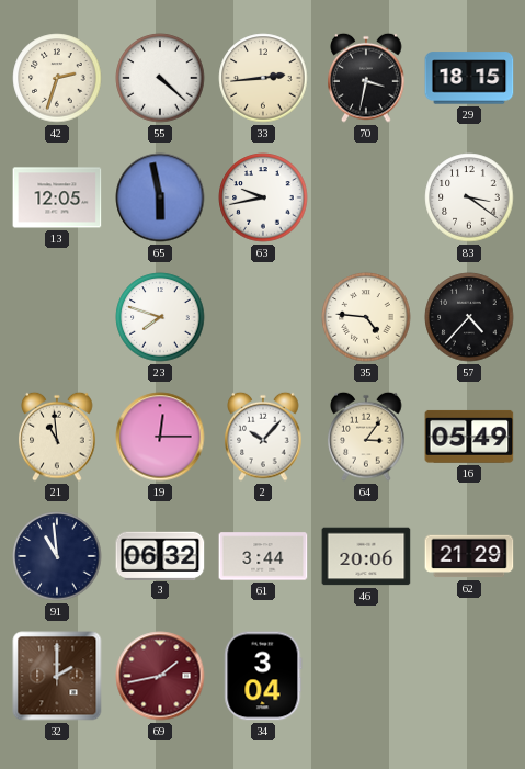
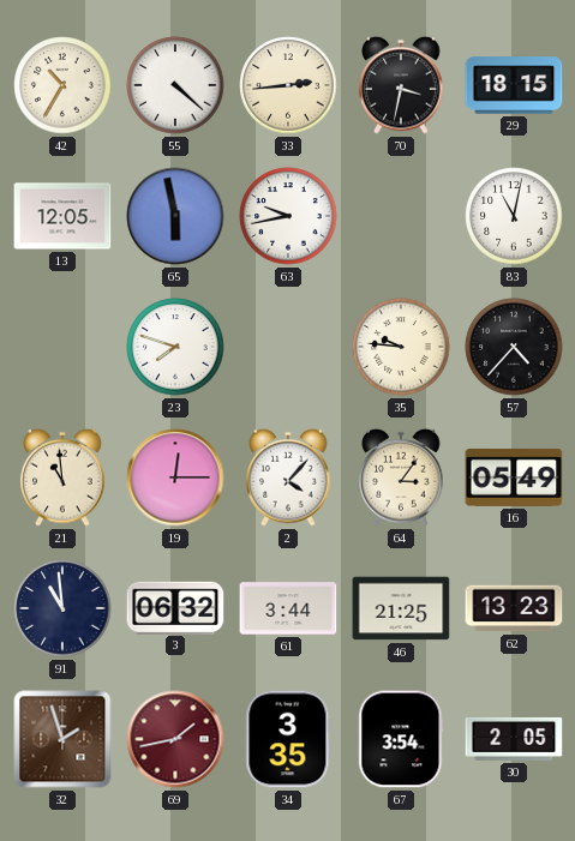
42: 2:33 -> 10:35
83: 3:21 -> 11:02
35: 4:46 -> 9:46
2: 10:07 -> 4:07
46: 20:06 -> 21:25
62: 21:29 -> 13:23
32: 2:00 -> 1:57
34: 3:04 -> 3:35
67: none -> 3:54
30: none -> 2:05
